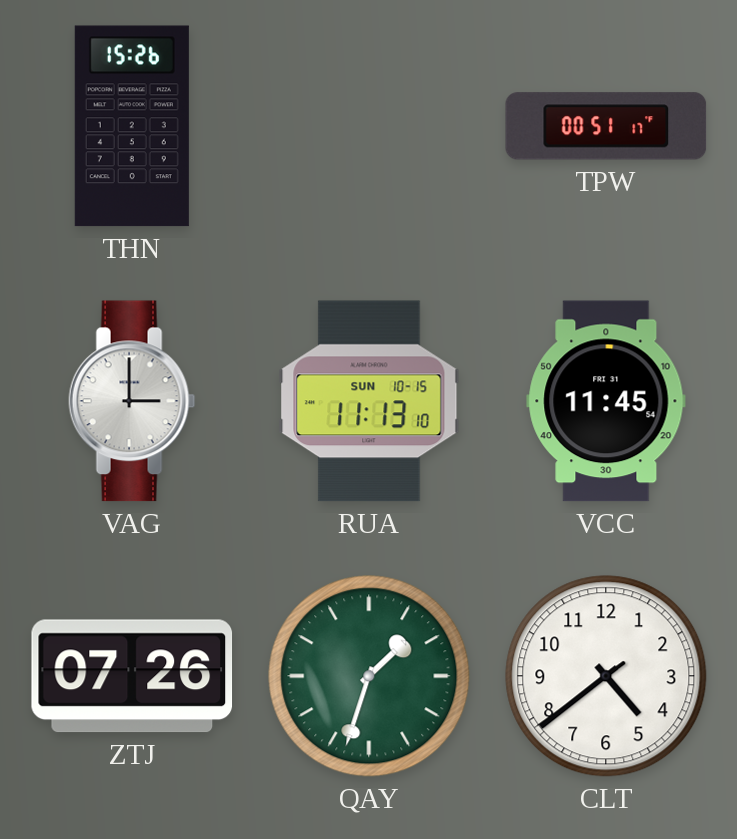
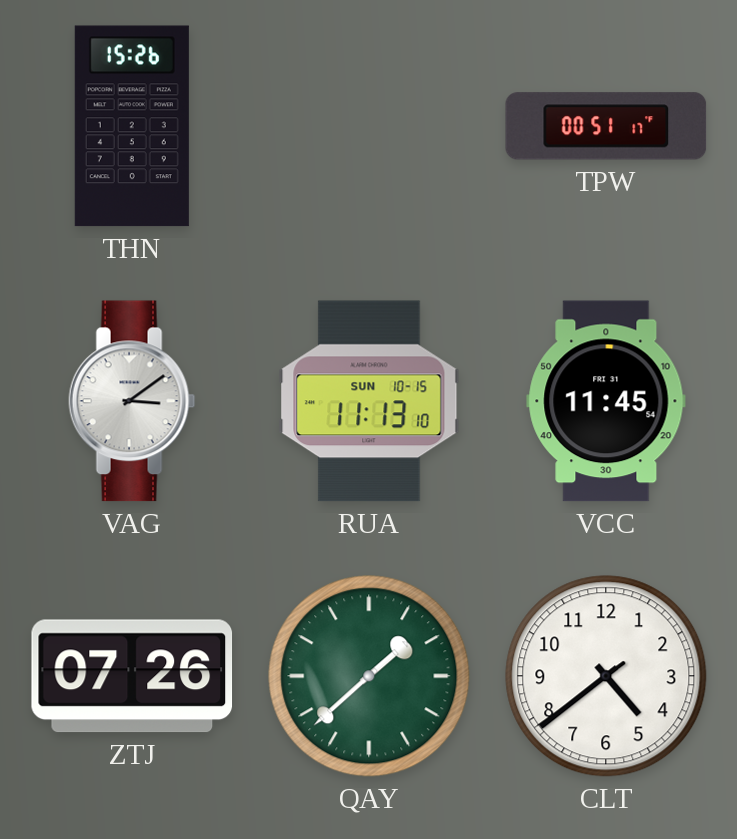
VAG: 3:00 -> 3:09
QAY: 1:33 -> 1:38
